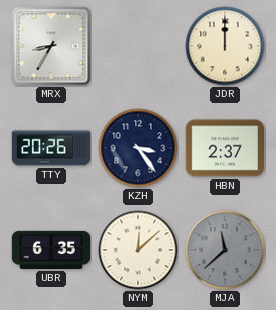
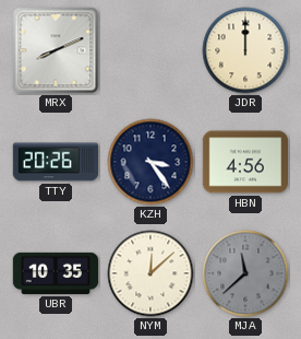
MRX: 8:35 -> 8:11
HBN: 2:37 -> 4:56
UBR: 6:35 -> 10:35
